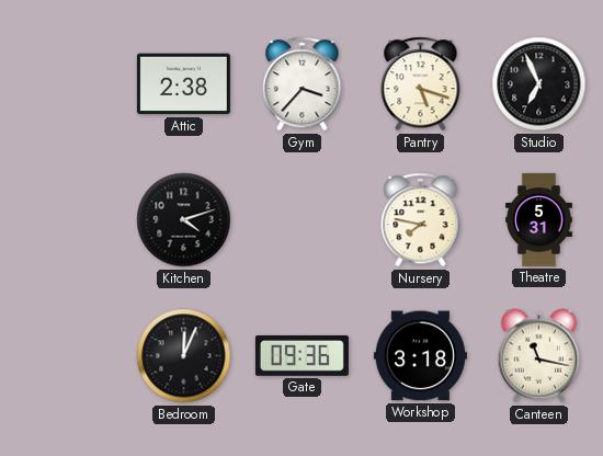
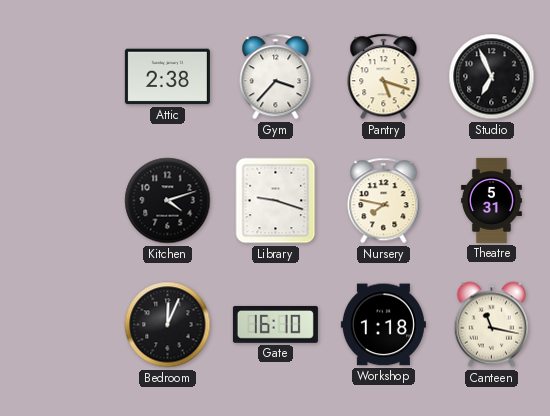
Library: none -> 9:18
Gate: 09:36 -> 16:10
Workshop: 3:18 -> 1:18
